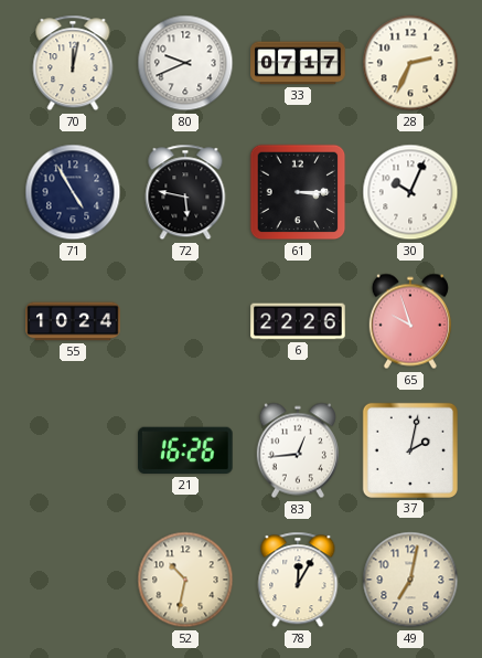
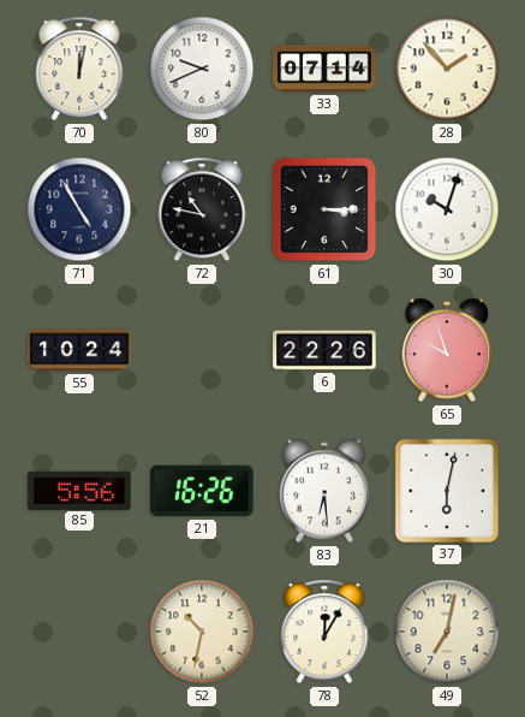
33: 07:17 -> 07:14
28: 2:34 -> 1:53
72: 5:47 -> 10:47
30: 10:04 -> 10:03
85: none -> 5:56
83: 12:44 -> 6:29
37: 2:02 -> 6:02
